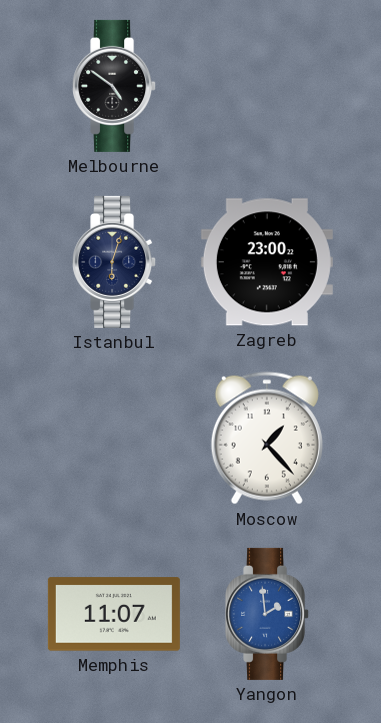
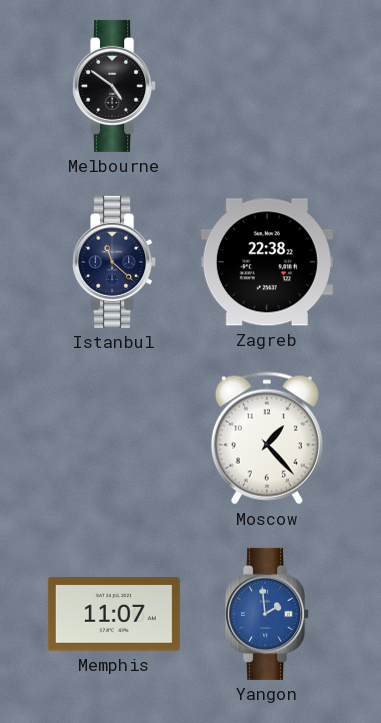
Istanbul: 6:03 -> 11:22
Zagreb: 23:00 -> 22:38
